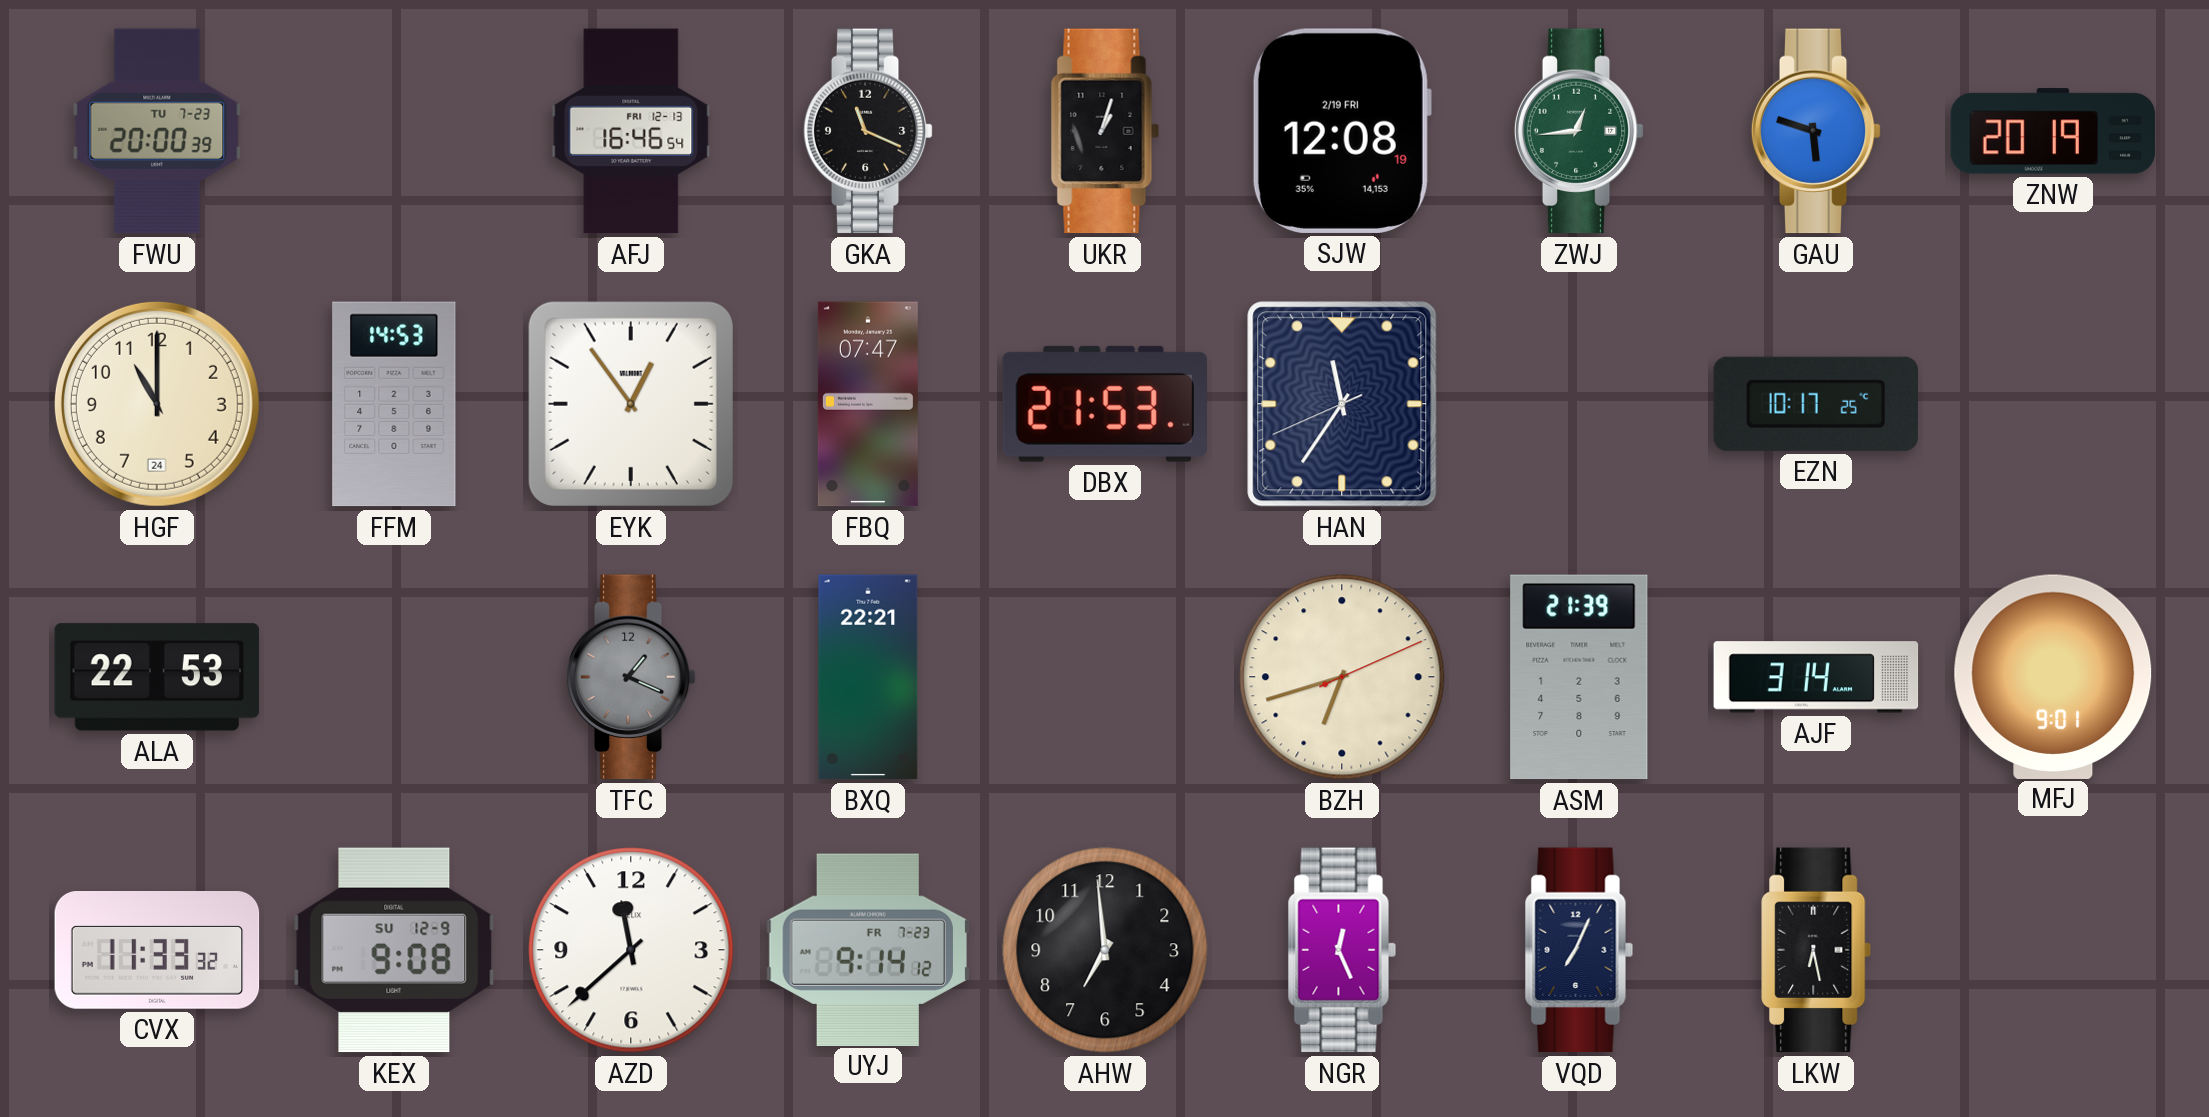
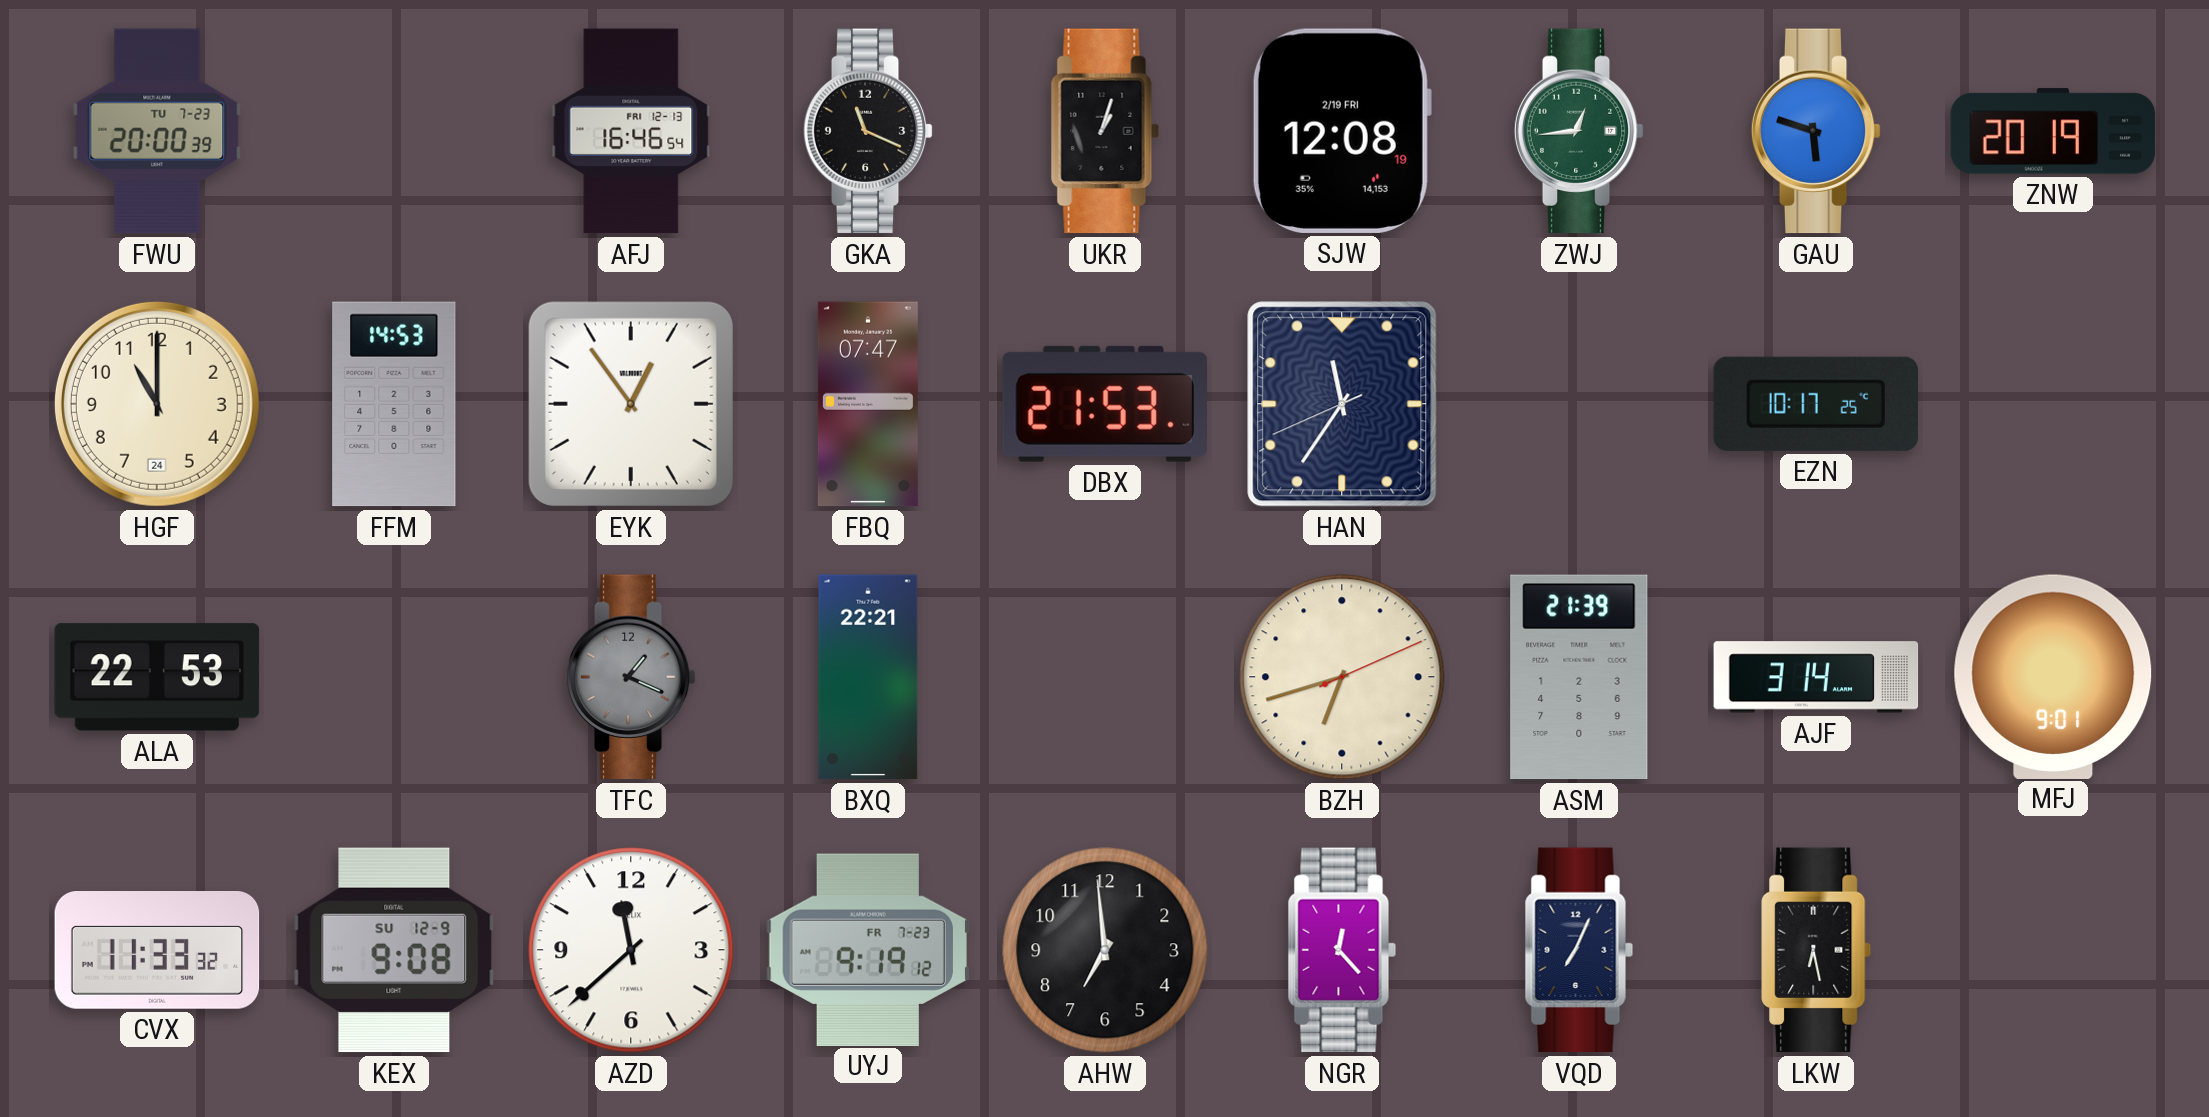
UYJ: 9:14 -> 9:19
NGR: 12:26 -> 12:23
